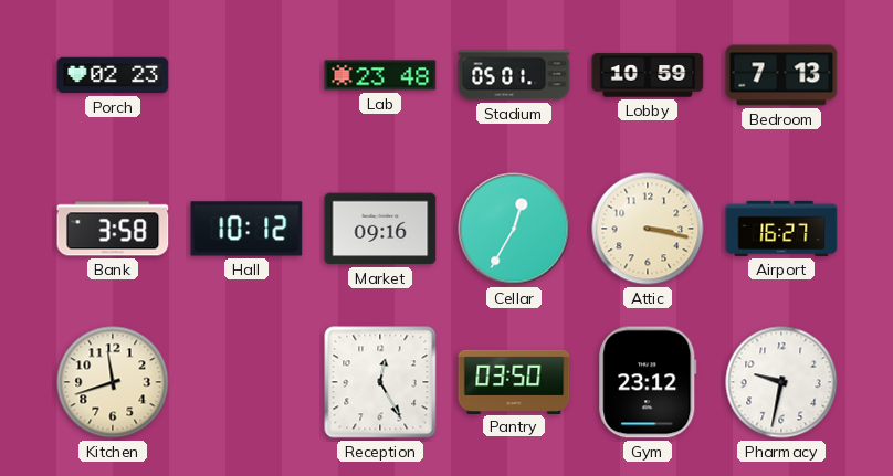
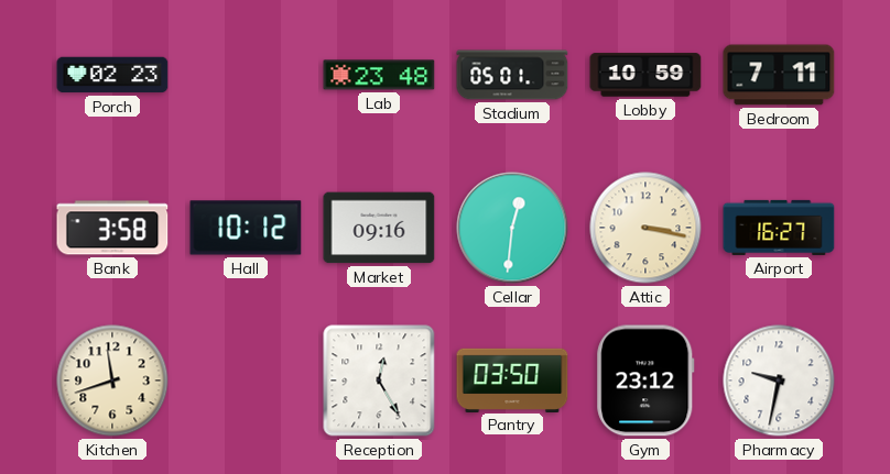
Bedroom: 7:13 -> 7:11
Cellar: 12:35 -> 12:31
